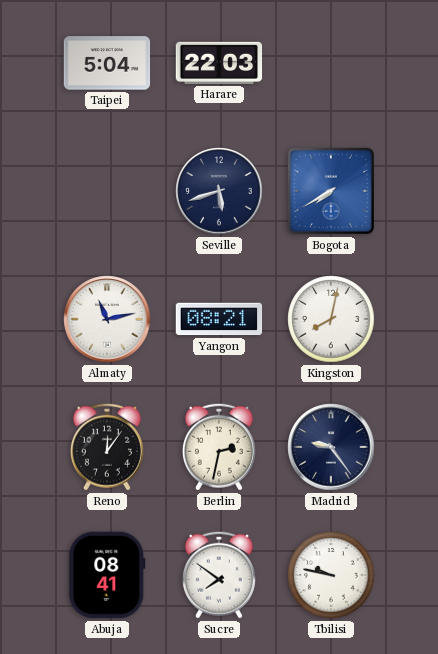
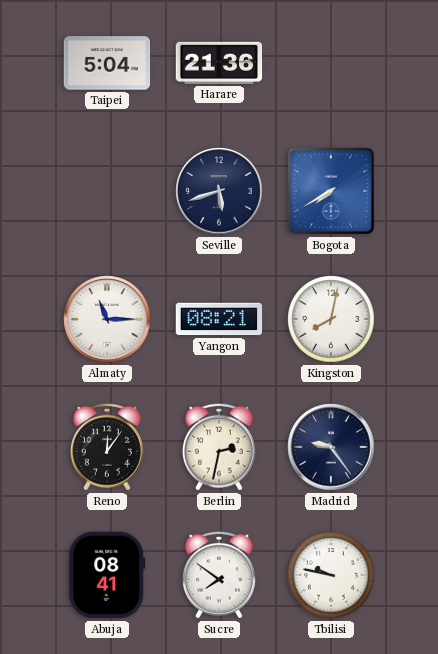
Harare: 22:03 -> 21:36
Almaty: 11:13 -> 11:15
